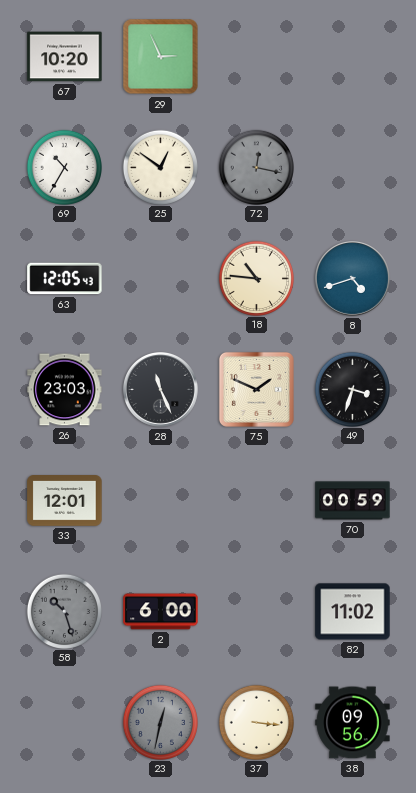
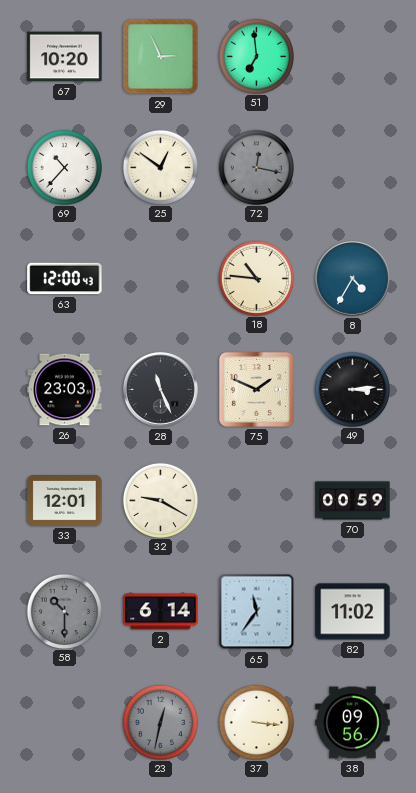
51: none -> 6:59
69: 10:35 -> 10:37
63: 12:05 -> 12:00
8: 4:42 -> 4:35
49: 3:33 -> 3:14
32: none -> 9:20
58: 10:27 -> 10:30
2: 6:00 -> 6:14
65: none -> 11:36
